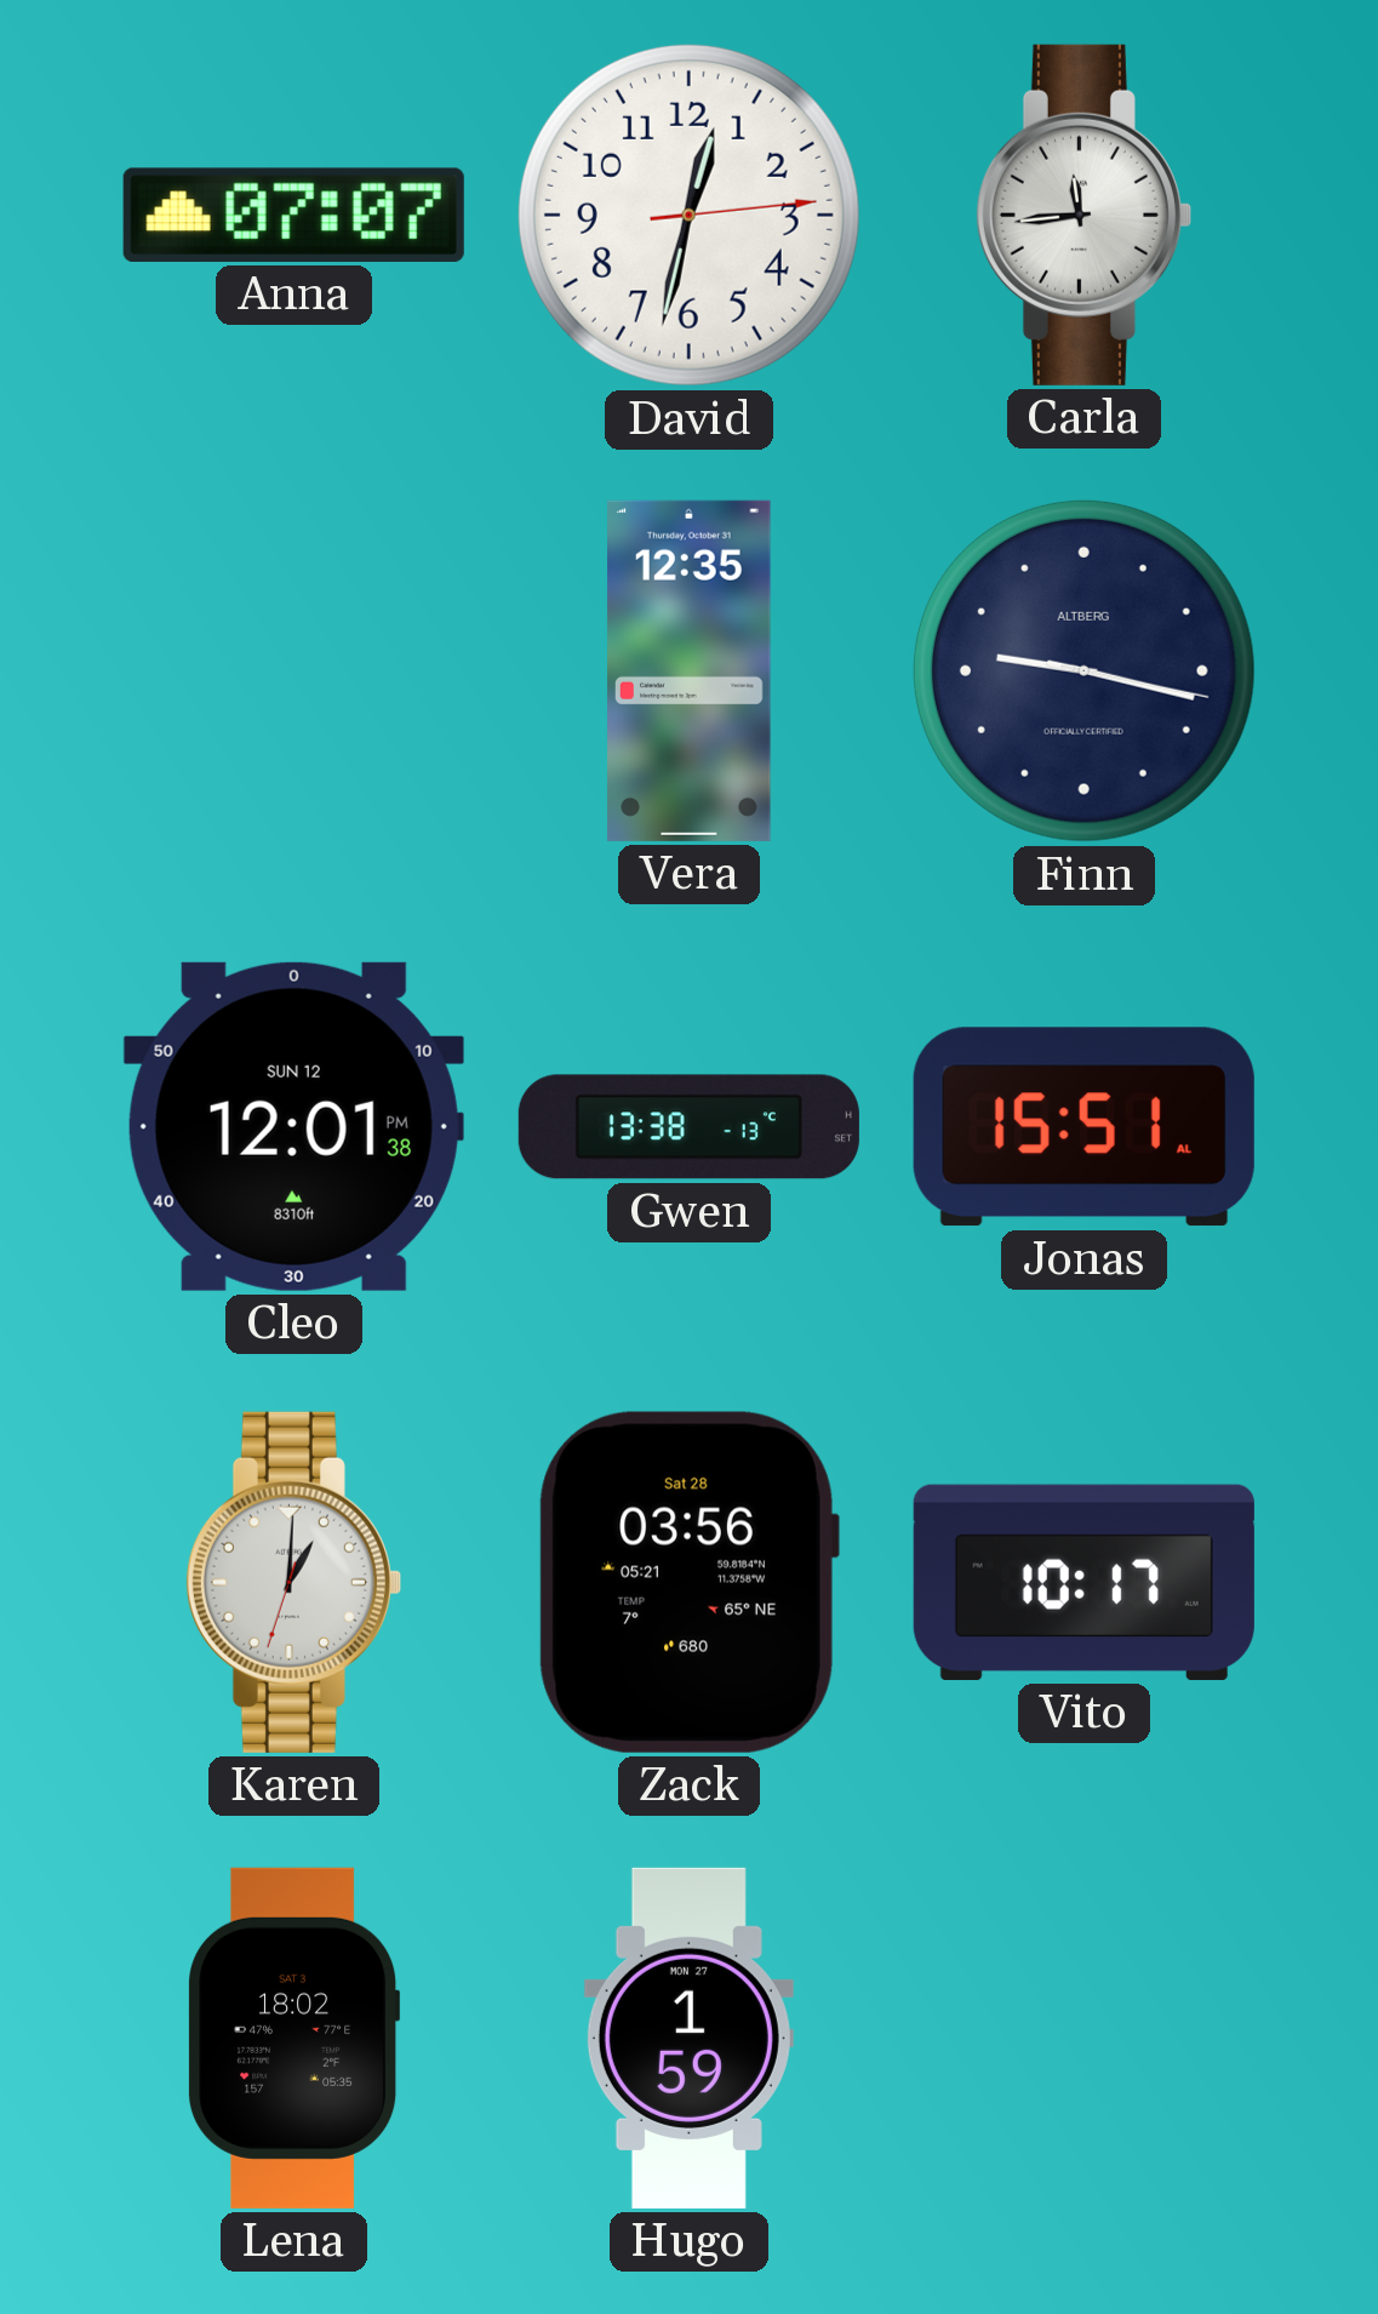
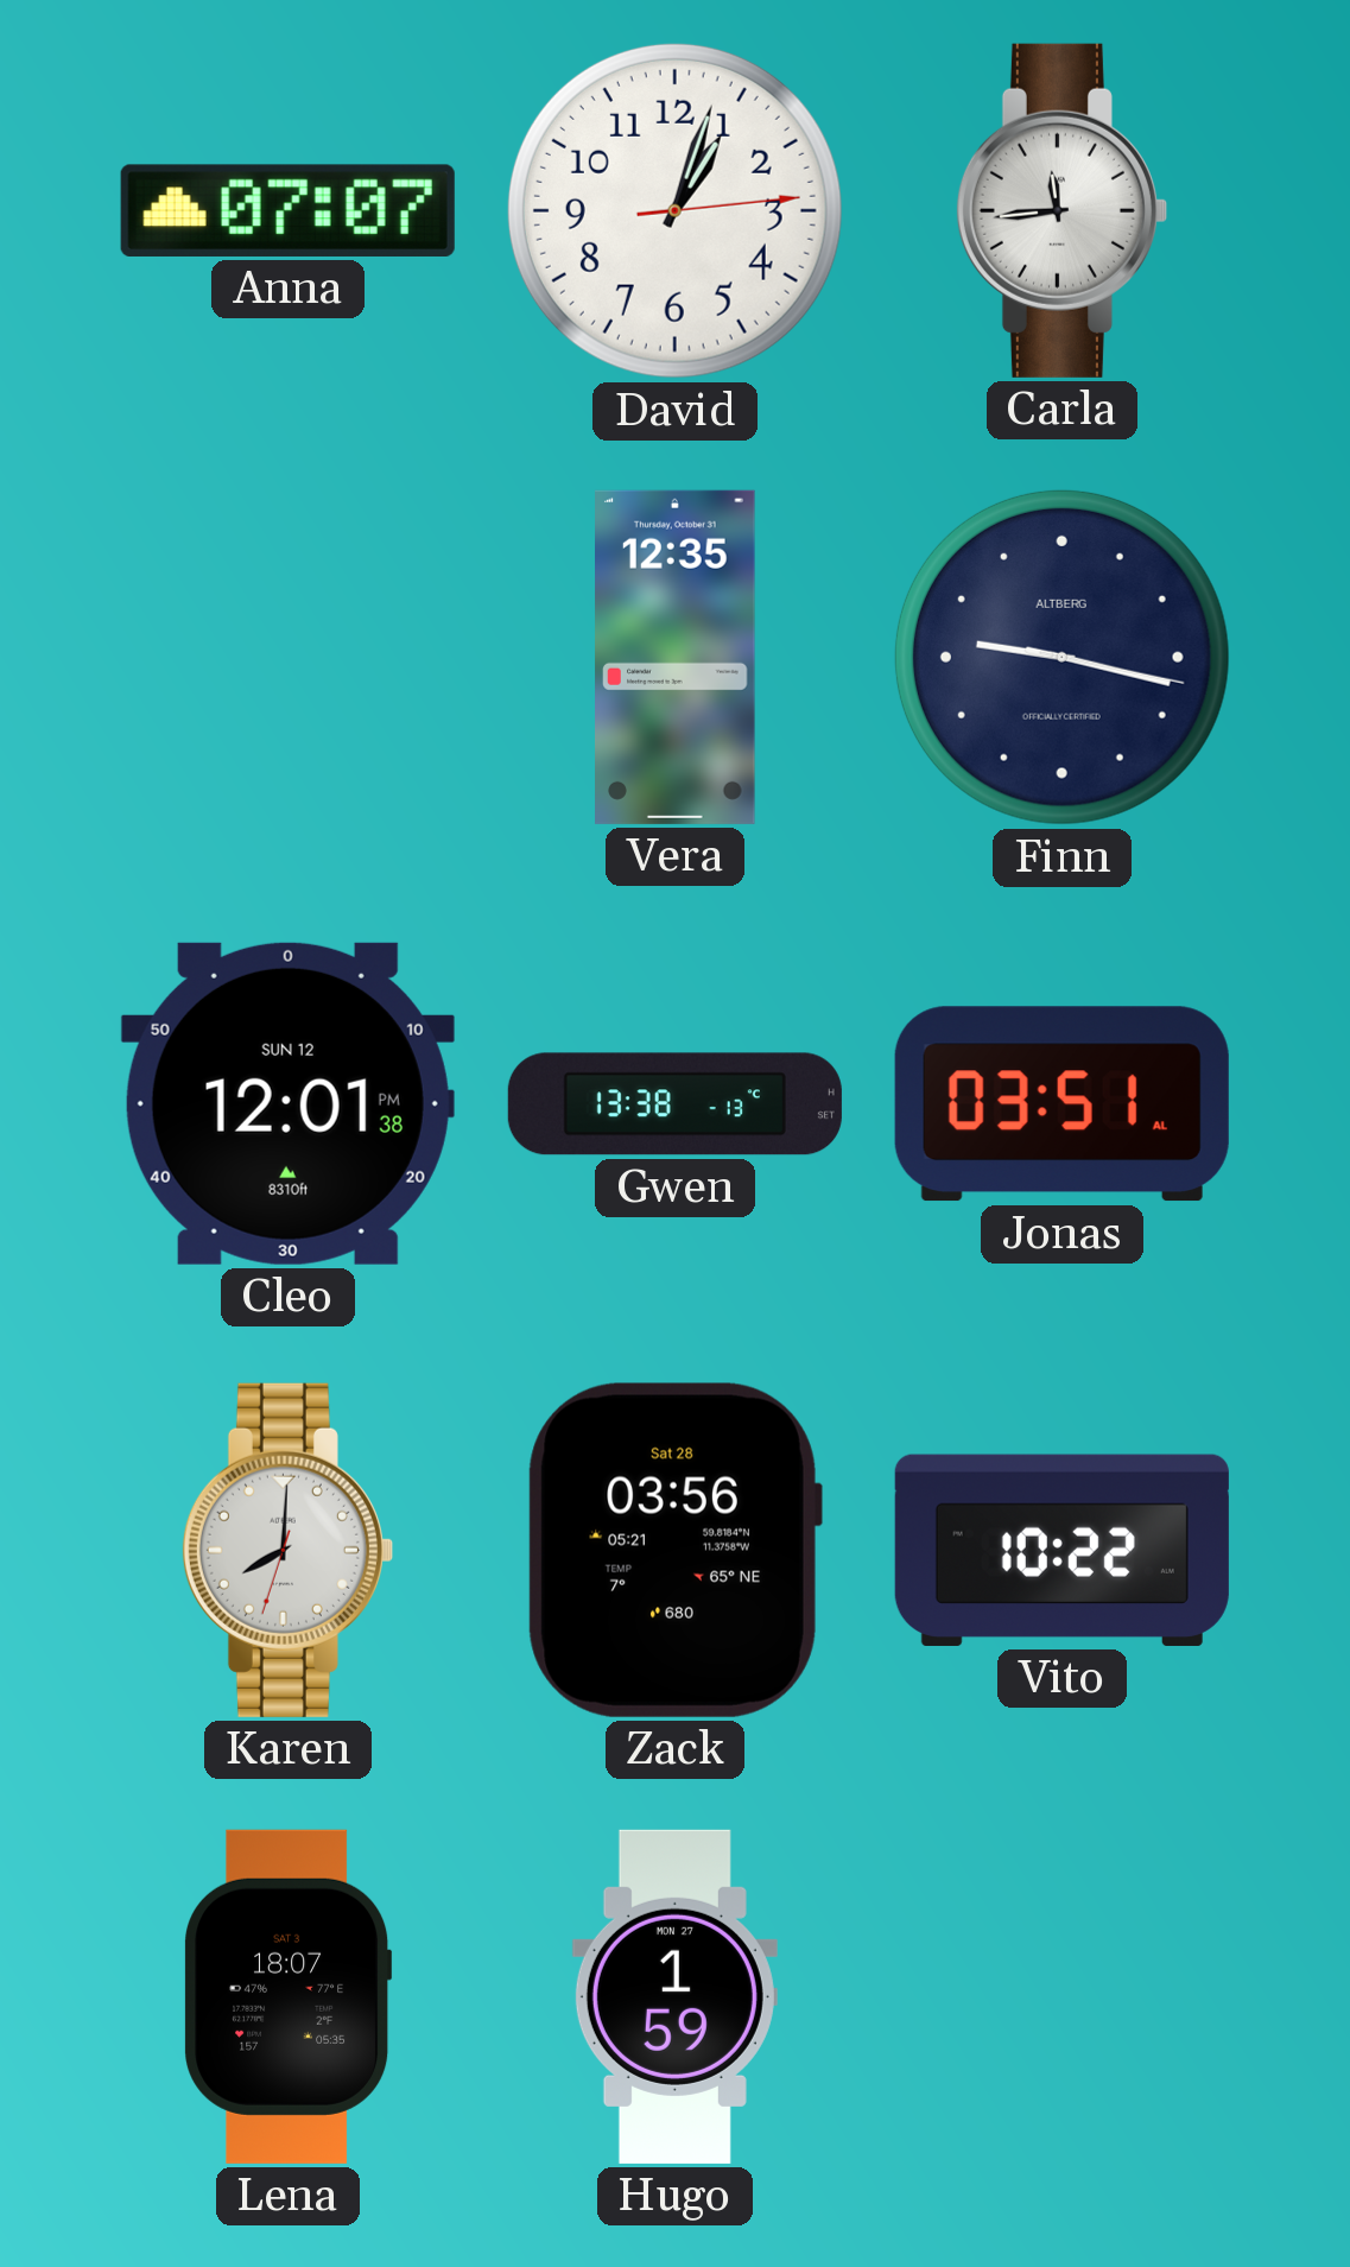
David: 12:32 -> 1:03
Jonas: 15:51 -> 03:51
Karen: 1:00 -> 8:00
Vito: 10:17 -> 10:22
Lena: 18:02 -> 18:07
